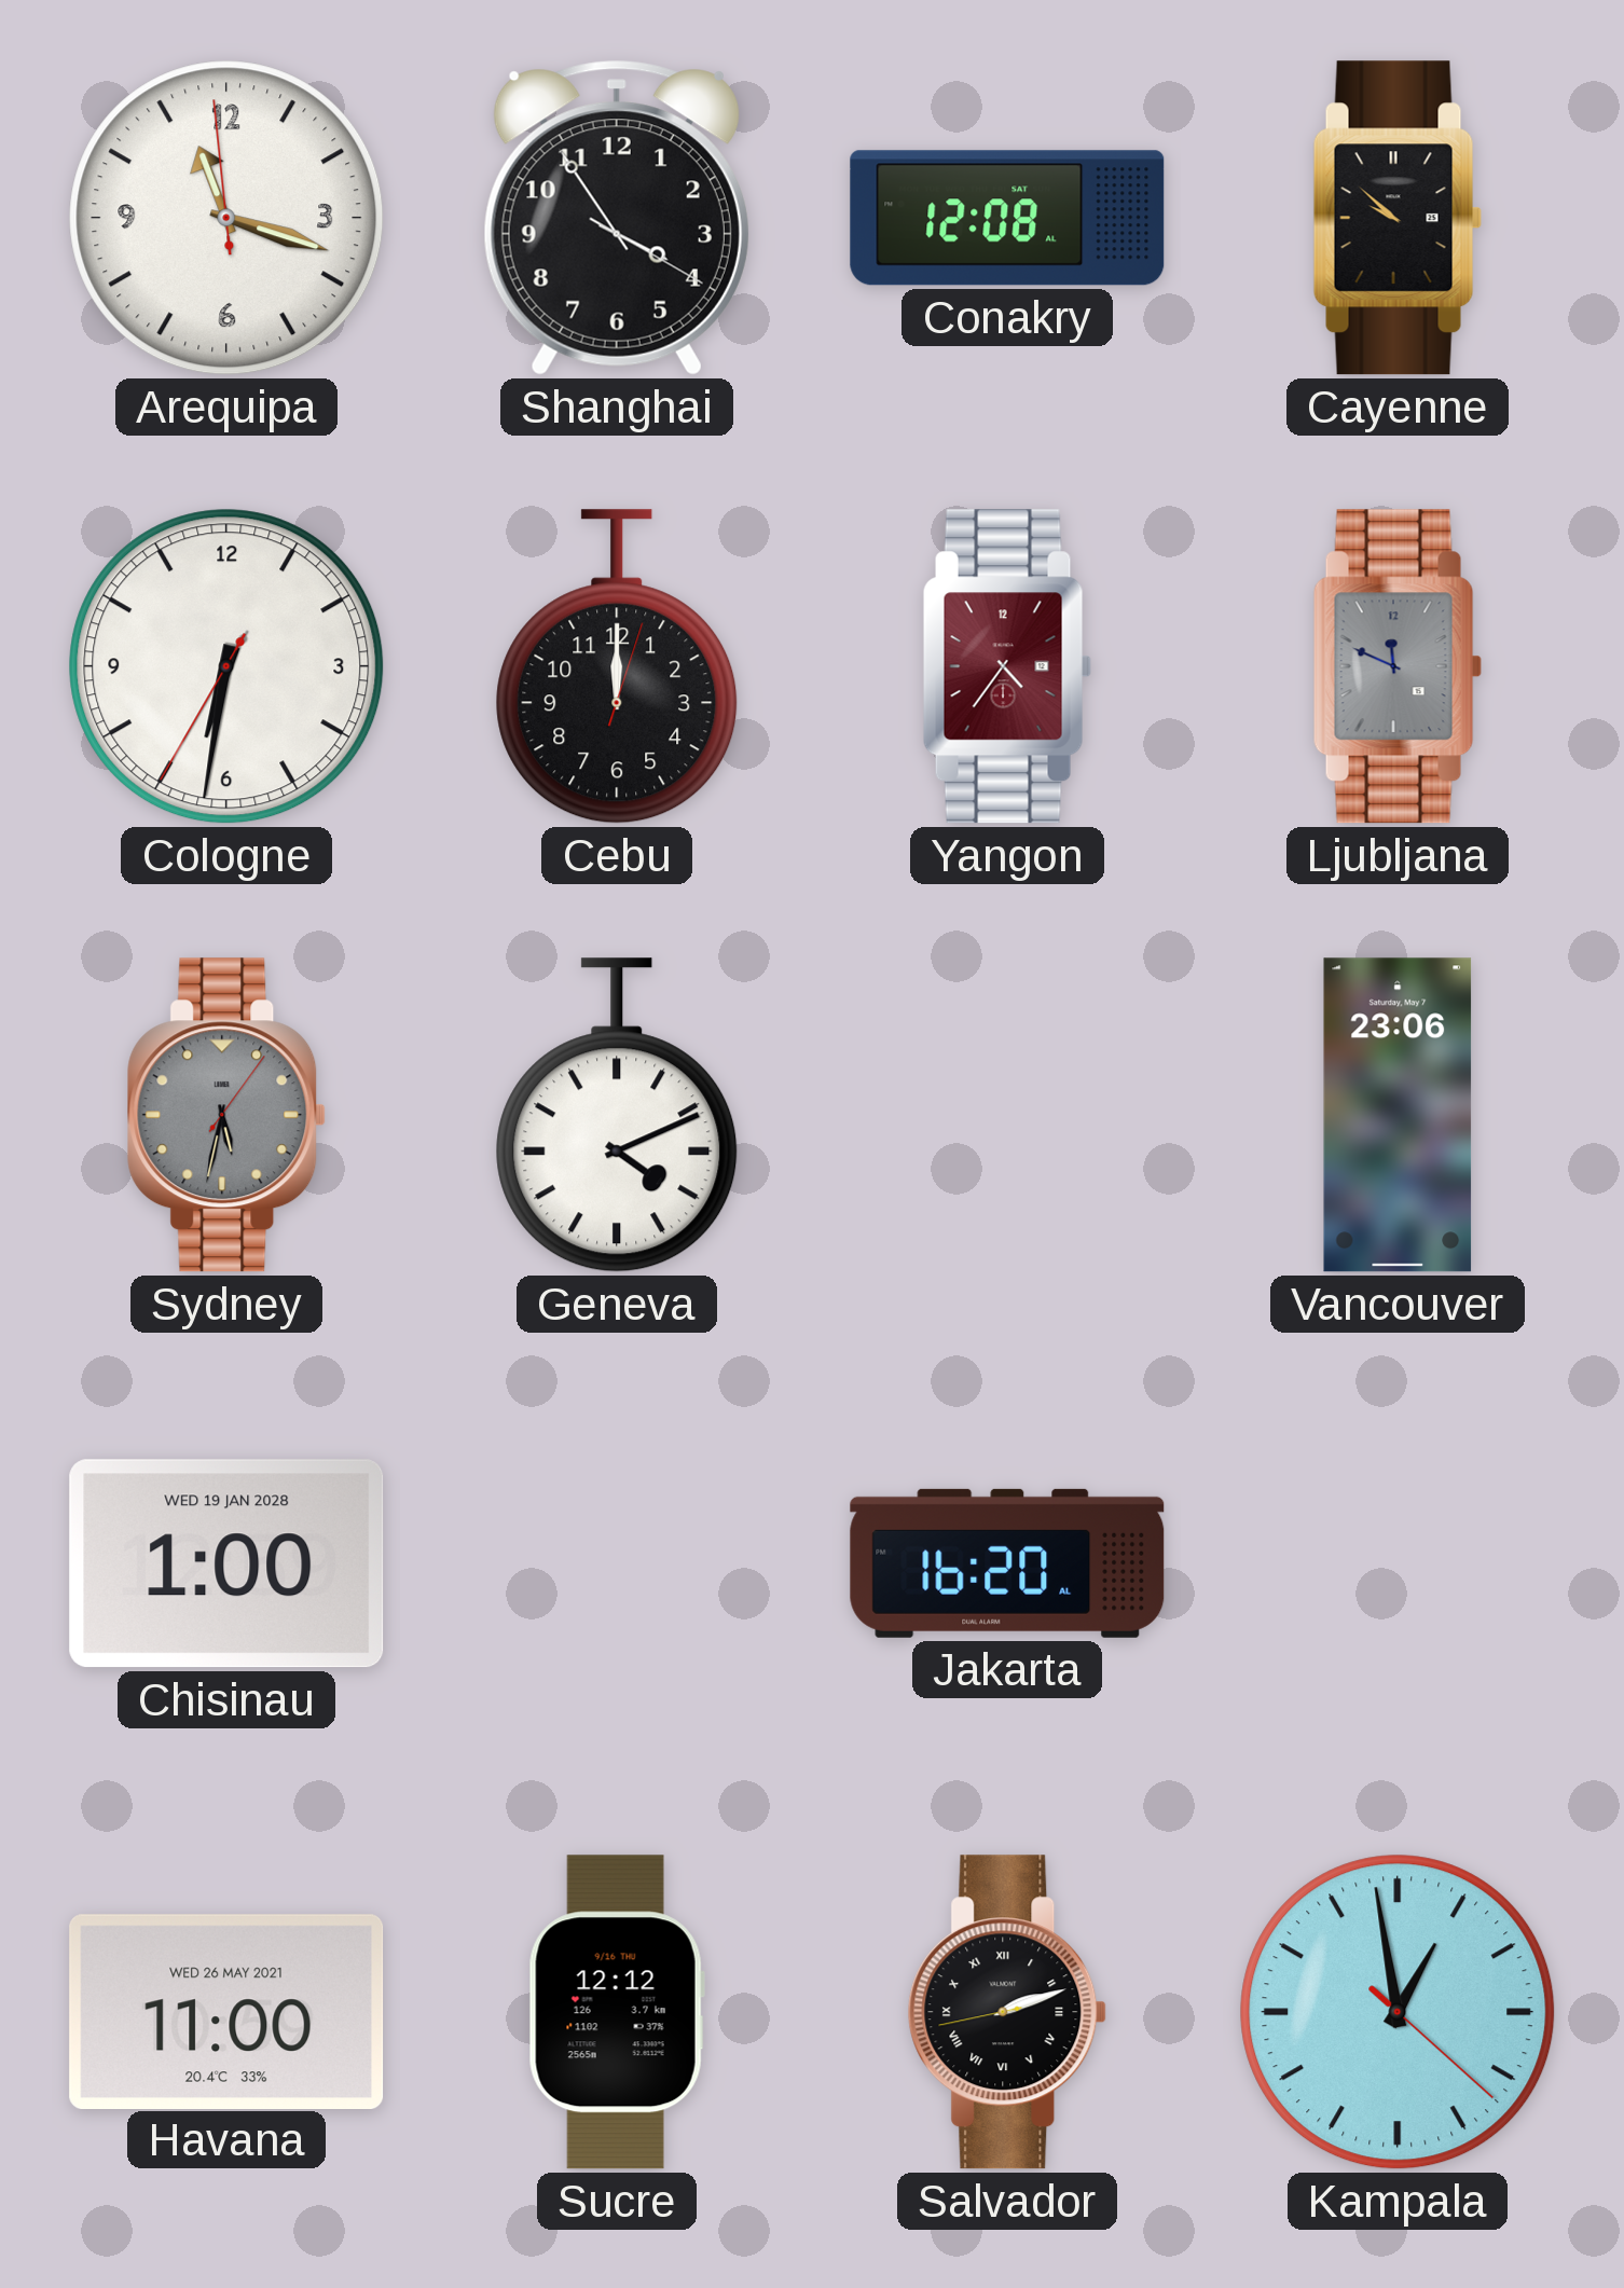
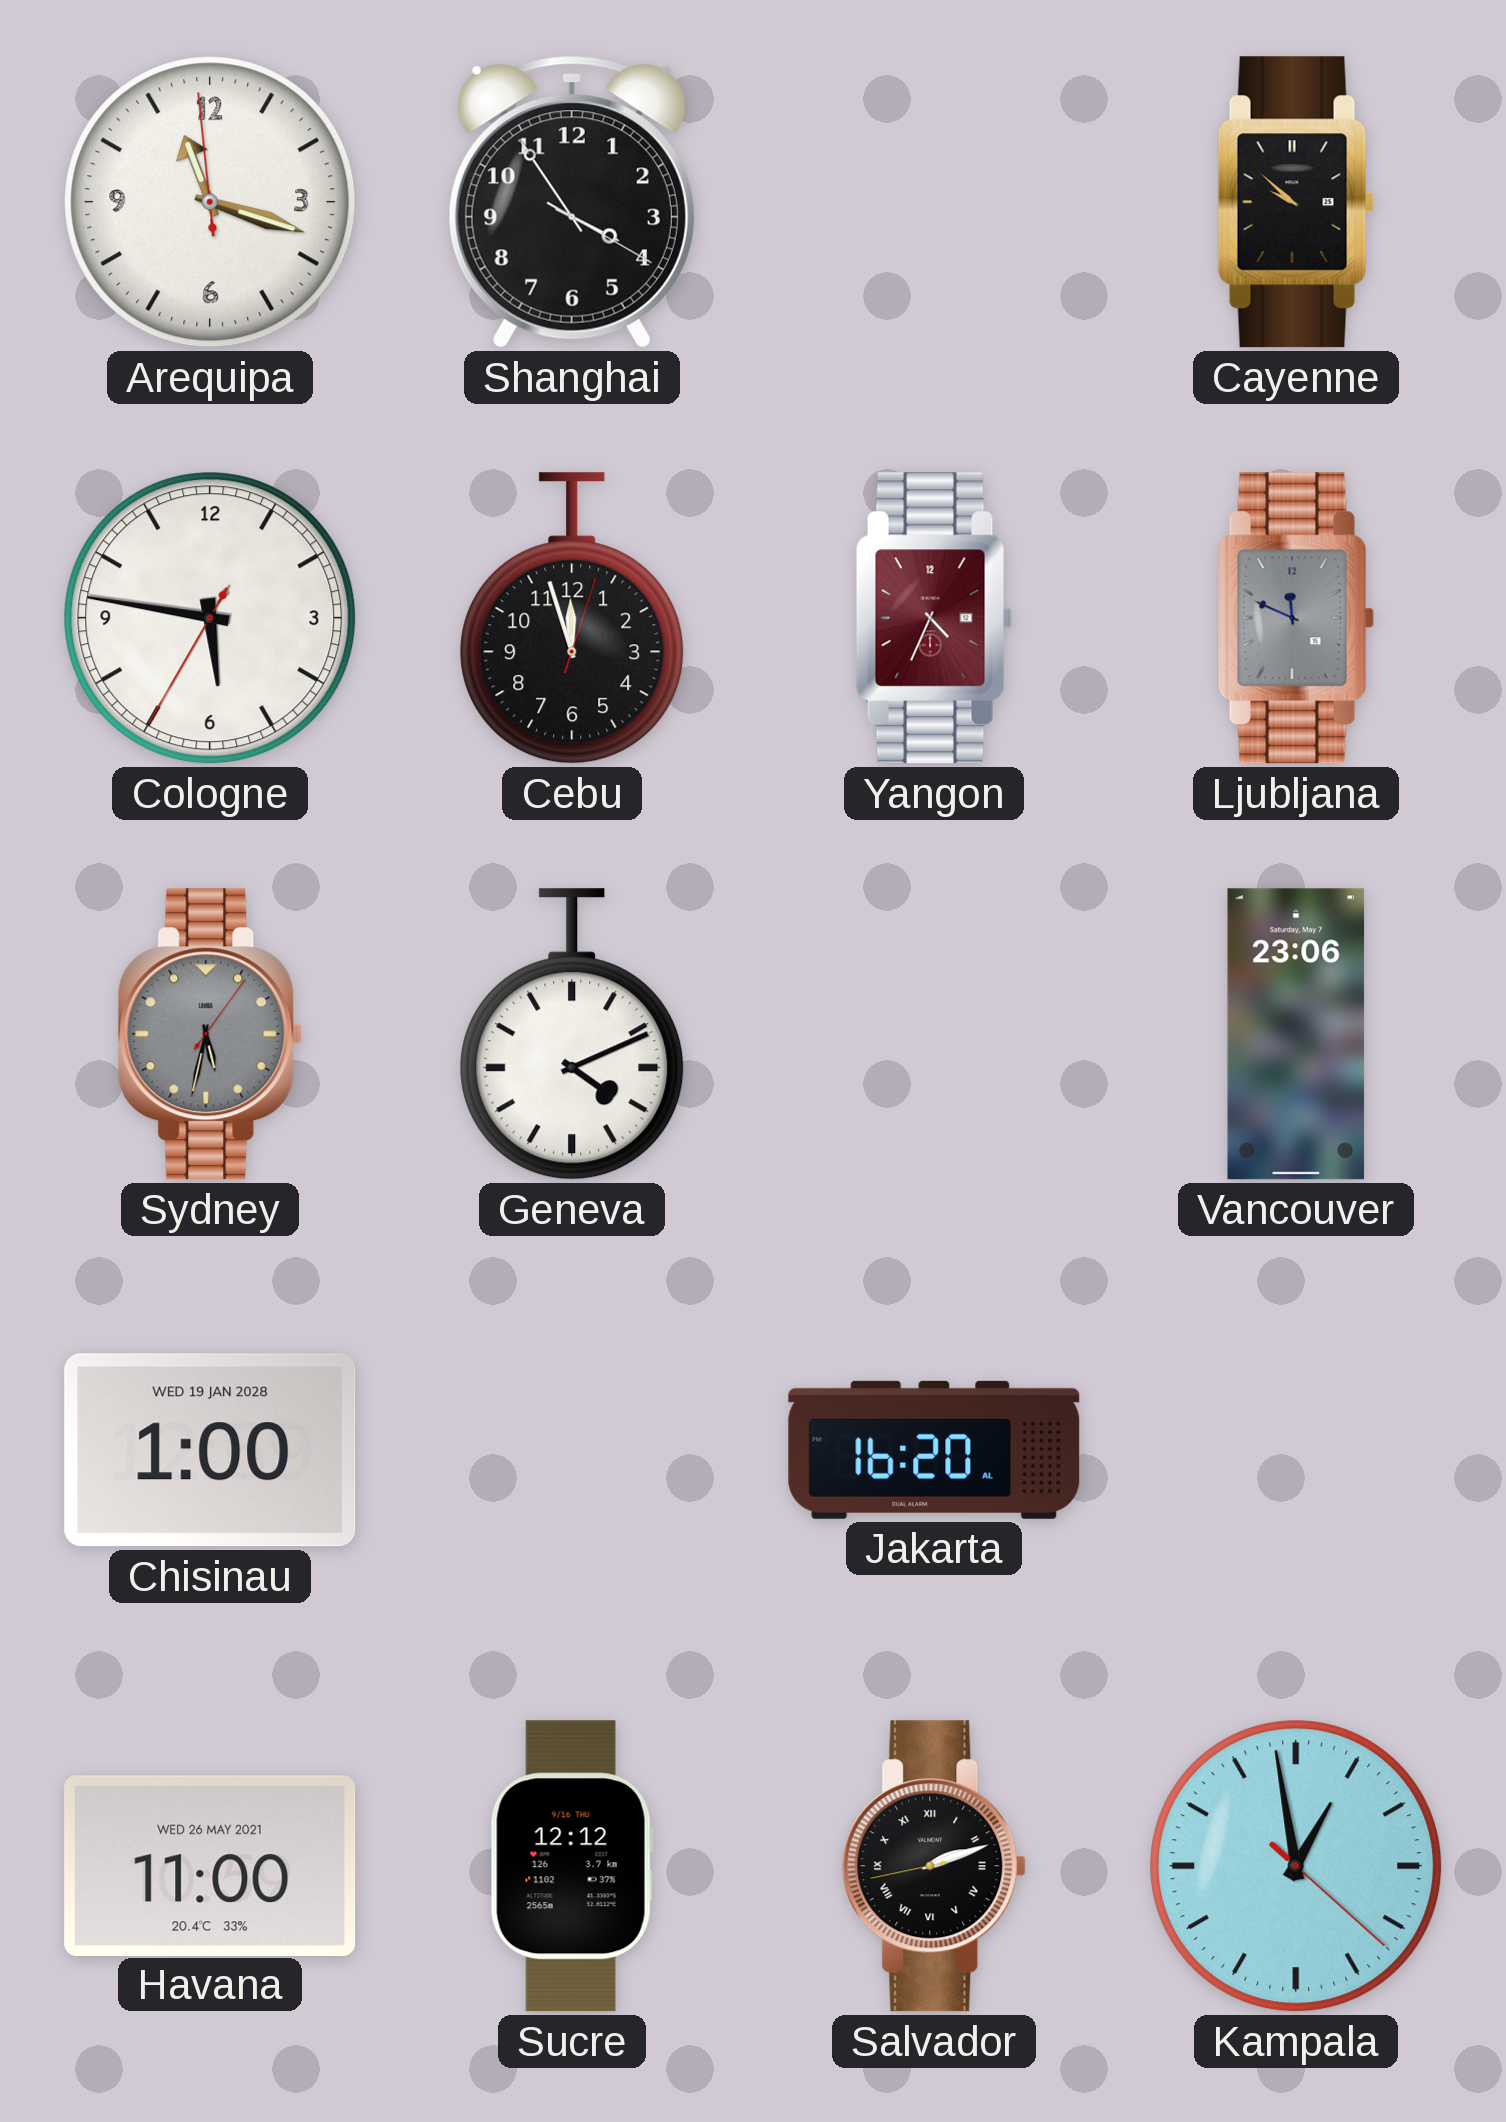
Conakry: 12:08 -> none
Cologne: 6:31 -> 5:46
Cebu: 12:00 -> 11:57
Yangon: 4:36 -> 4:34
